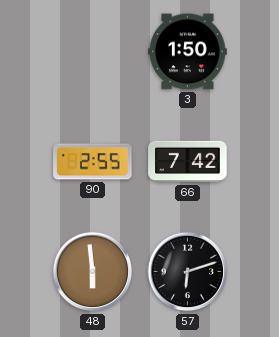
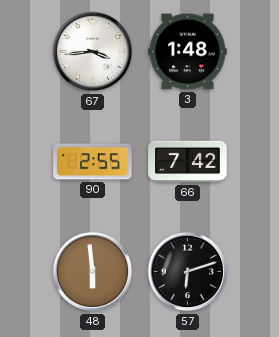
67: none -> 3:44
3: 1:50 -> 1:48
